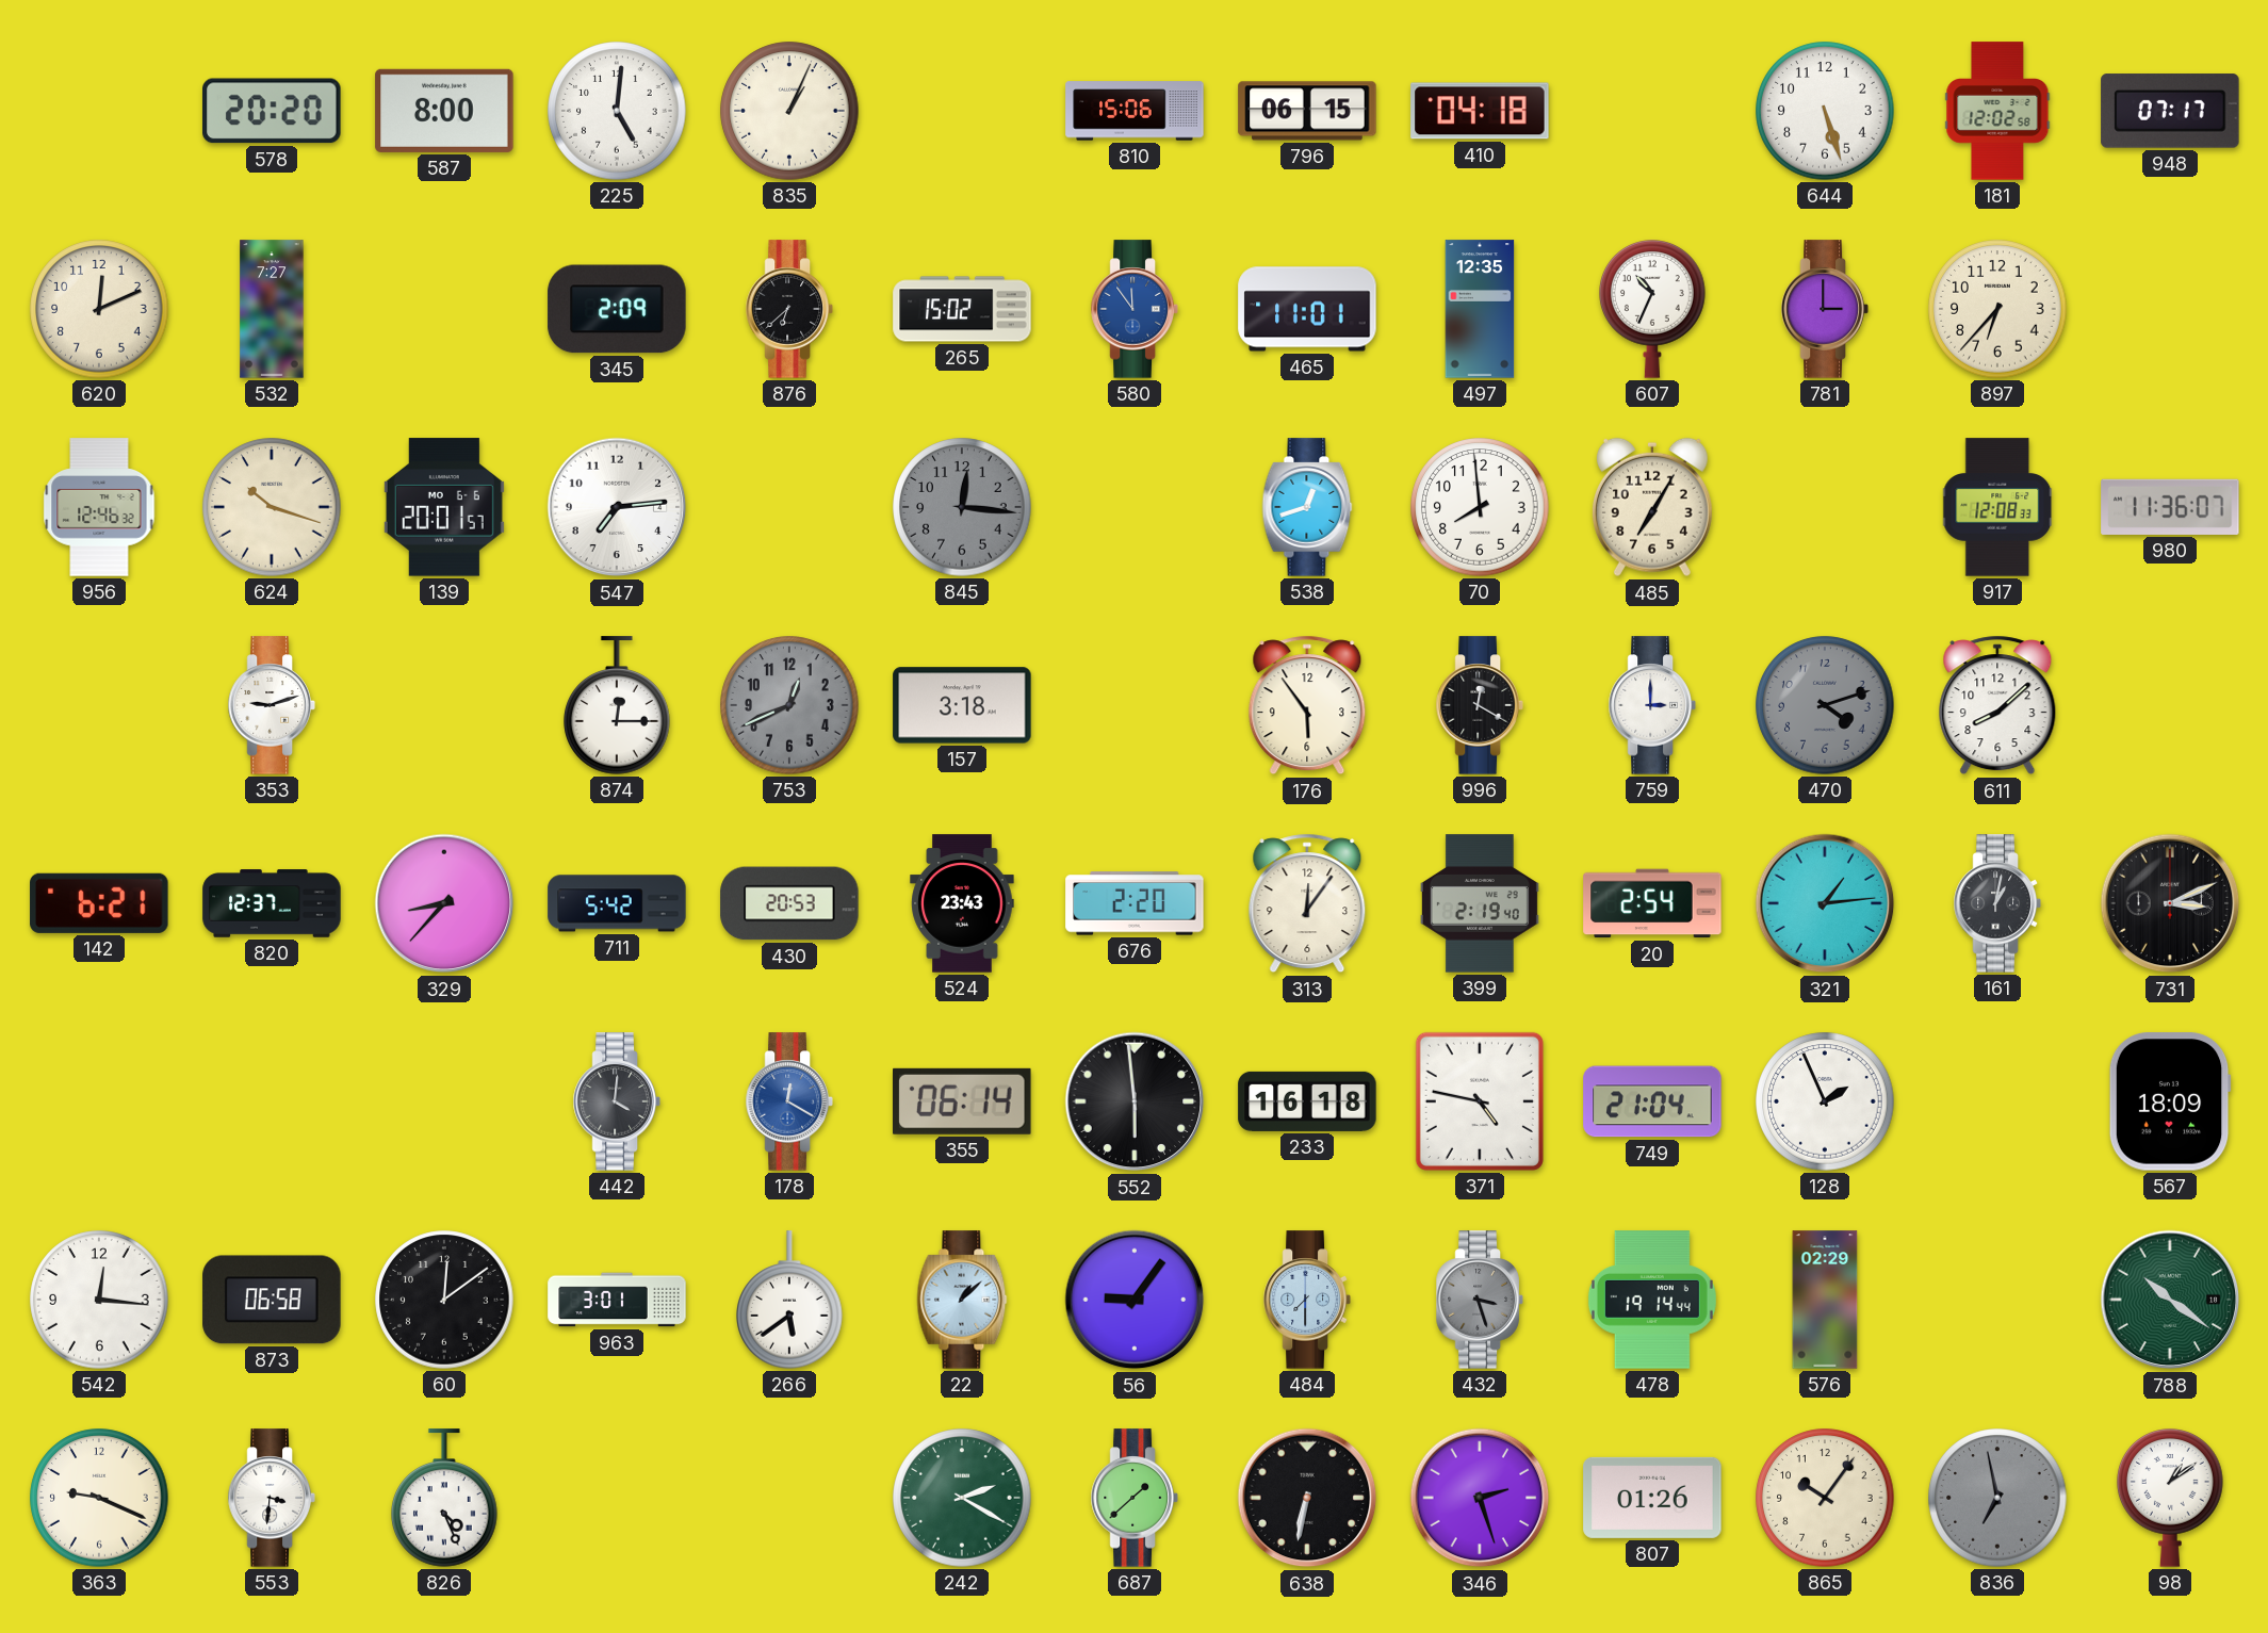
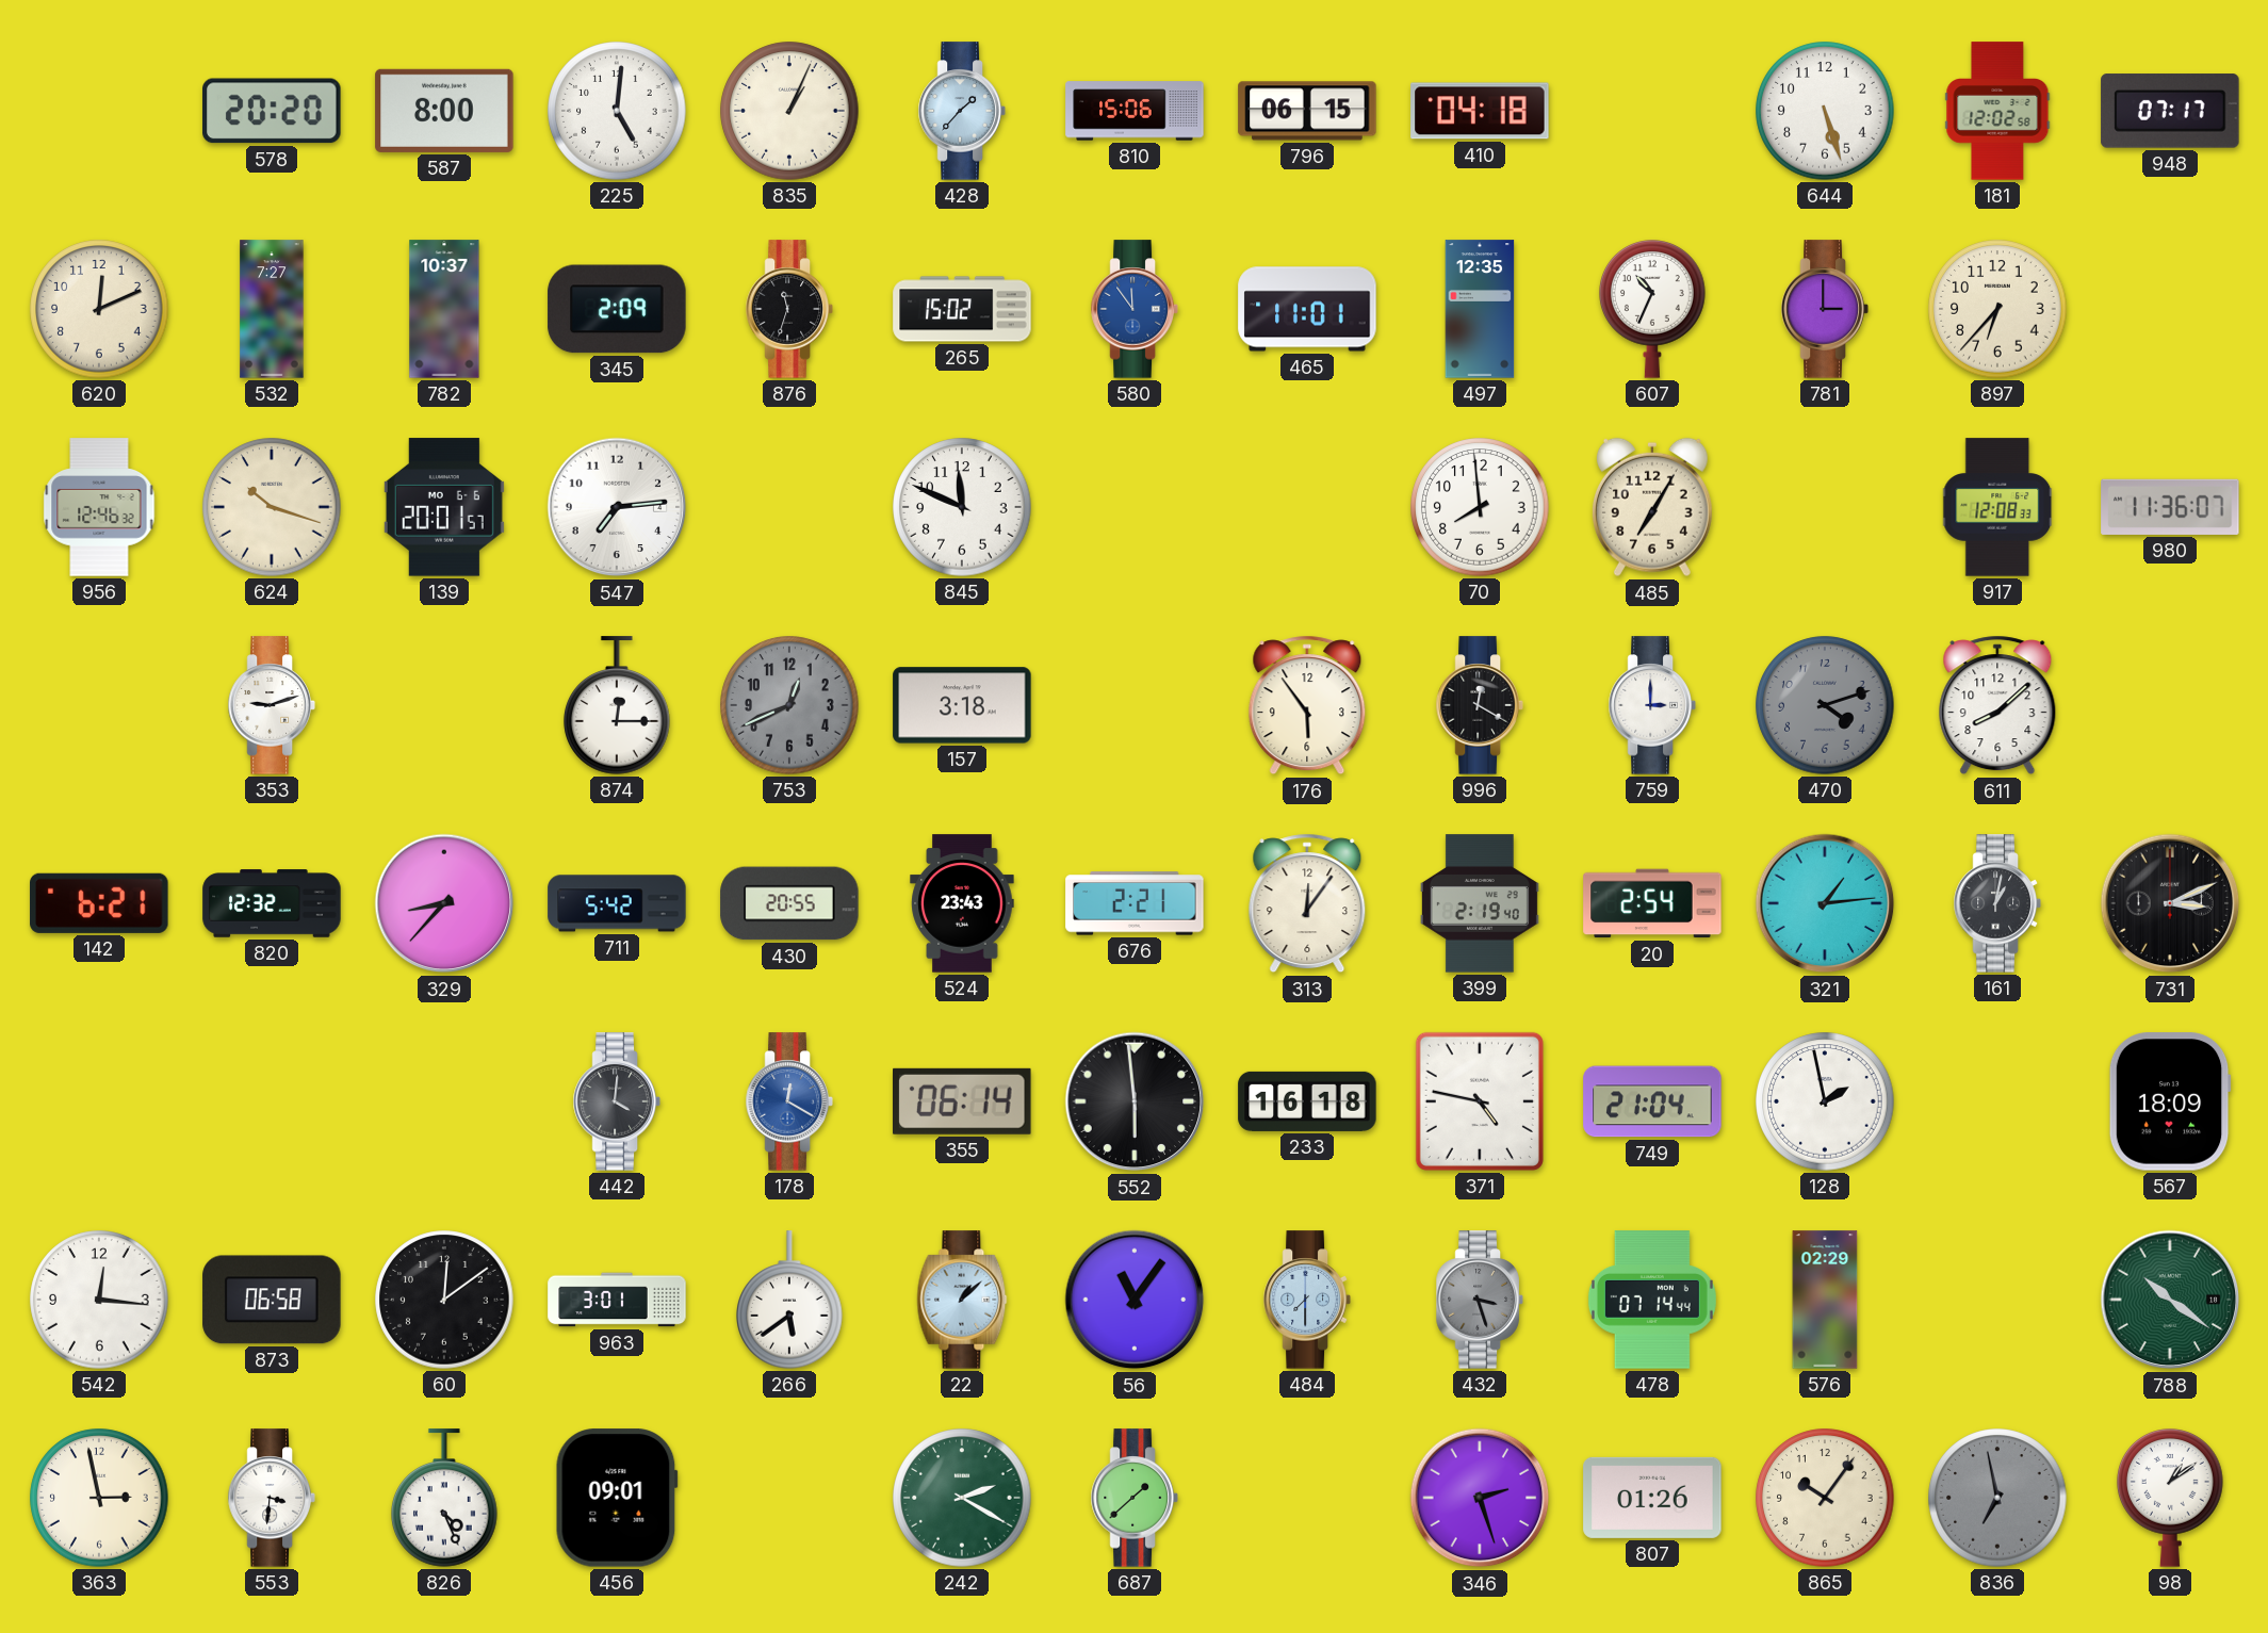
428: none -> 1:37
782: none -> 10:37
876: 6:38 -> 11:33
845: 12:16 -> 11:49
845 dial: grey -> white
538: 12:42 -> none
820: 12:37 -> 12:32
430: 20:53 -> 20:55
676: 2:20 -> 2:21
128: 1:56 -> 1:58
56: 9:06 -> 11:06
478: 19:14 -> 07:14
363: 9:19 -> 2:58
456: none -> 09:01
638: 6:32 -> none
